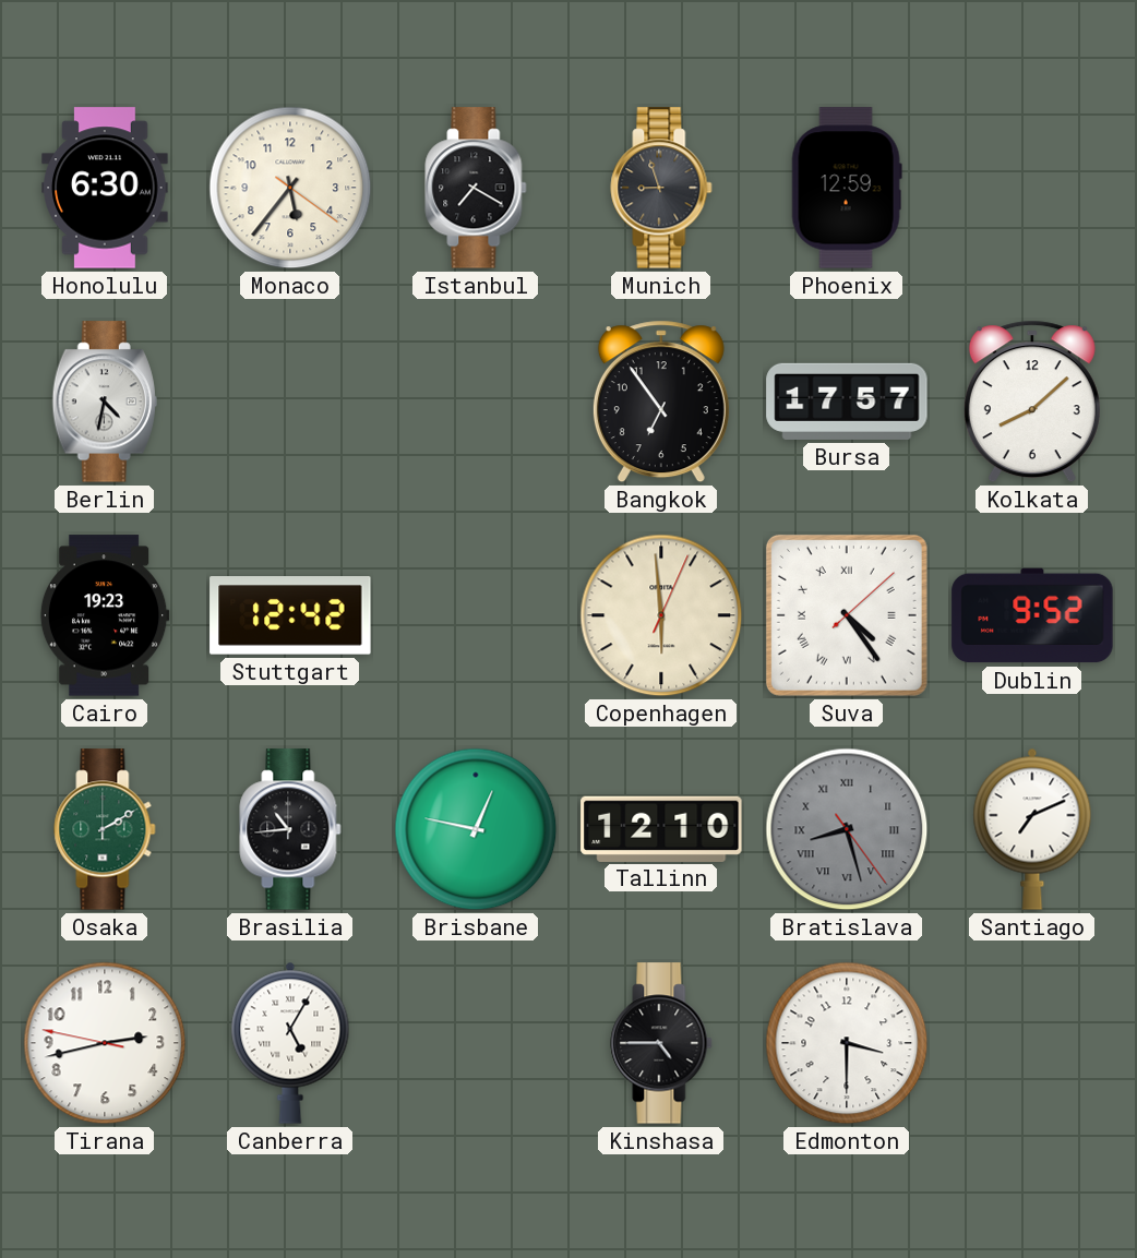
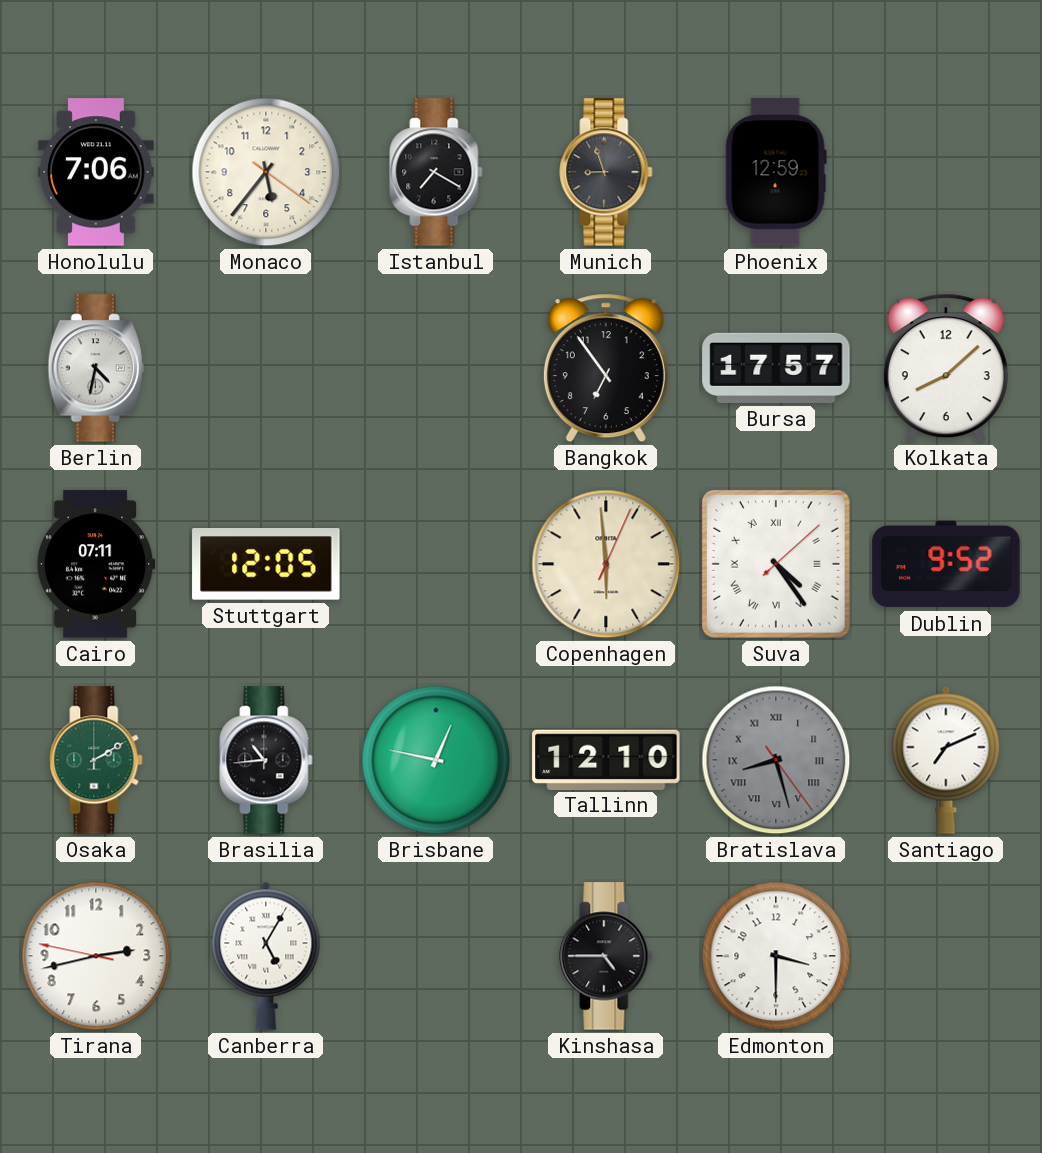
Honolulu: 6:30 -> 7:06
Cairo: 19:23 -> 07:11
Stuttgart: 12:42 -> 12:05
